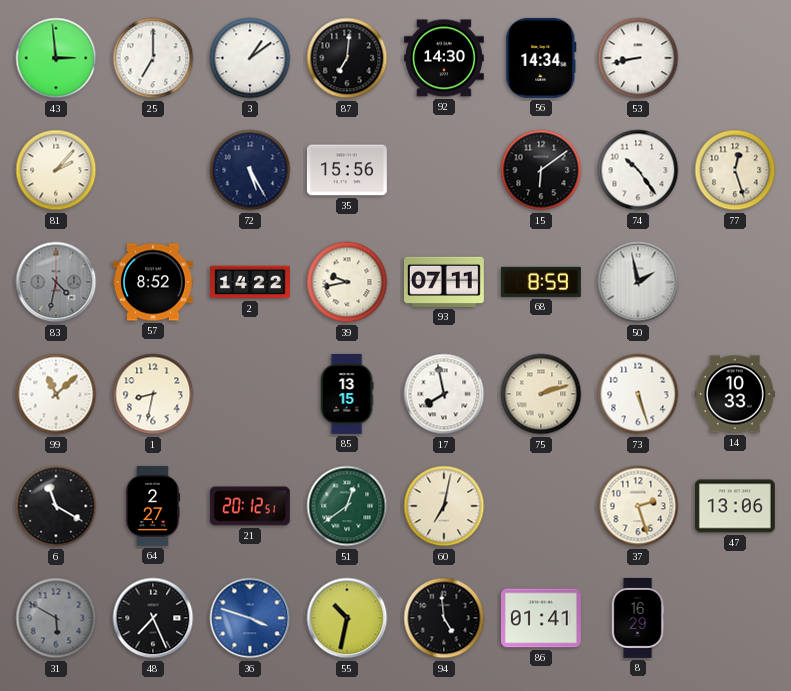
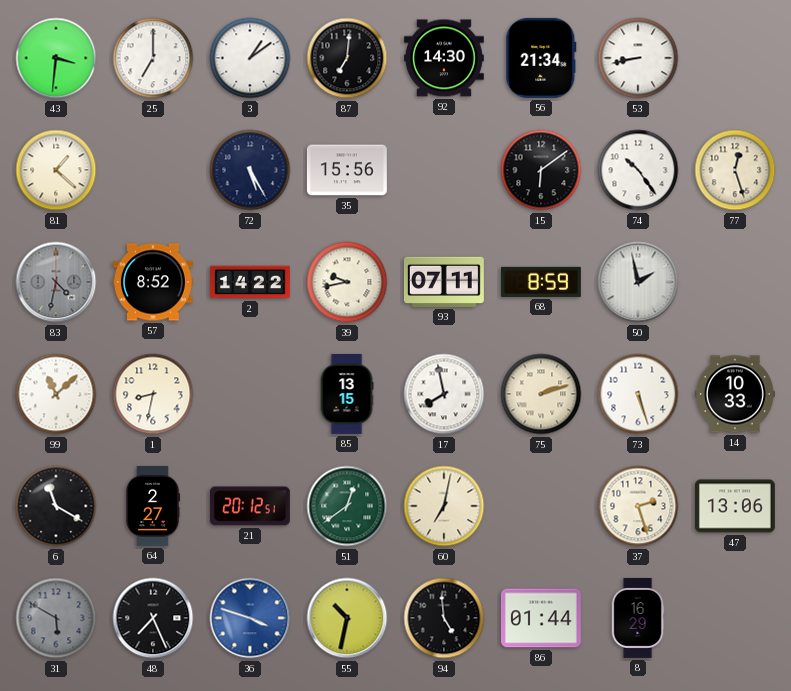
43: 2:59 -> 3:31
56: 14:34 -> 21:34
81: 2:07 -> 1:22
86: 01:41 -> 01:44
